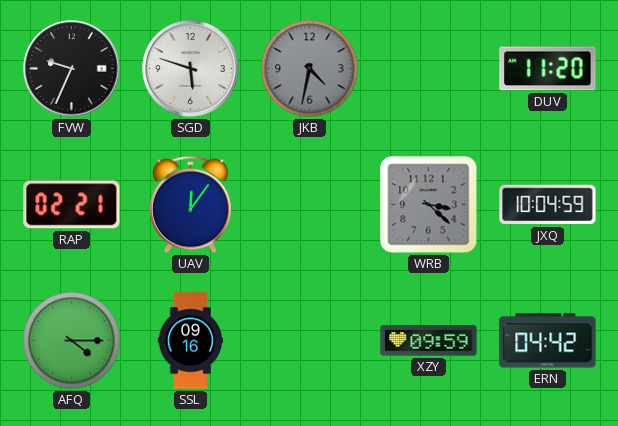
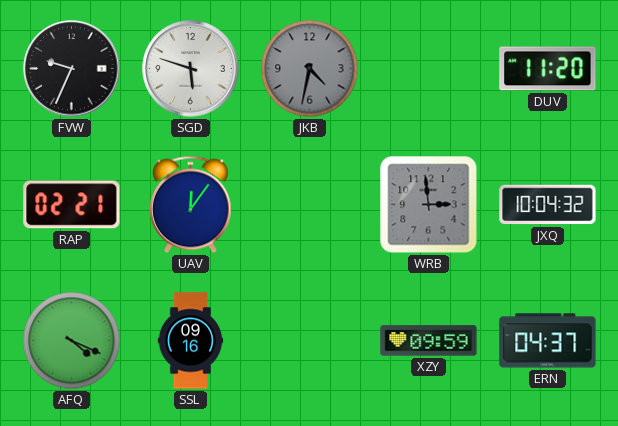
WRB: 3:22 -> 2:59
JXQ: 10:04:59 -> 10:04:32
AFQ: 4:15 -> 4:19
ERN: 04:42 -> 04:37
